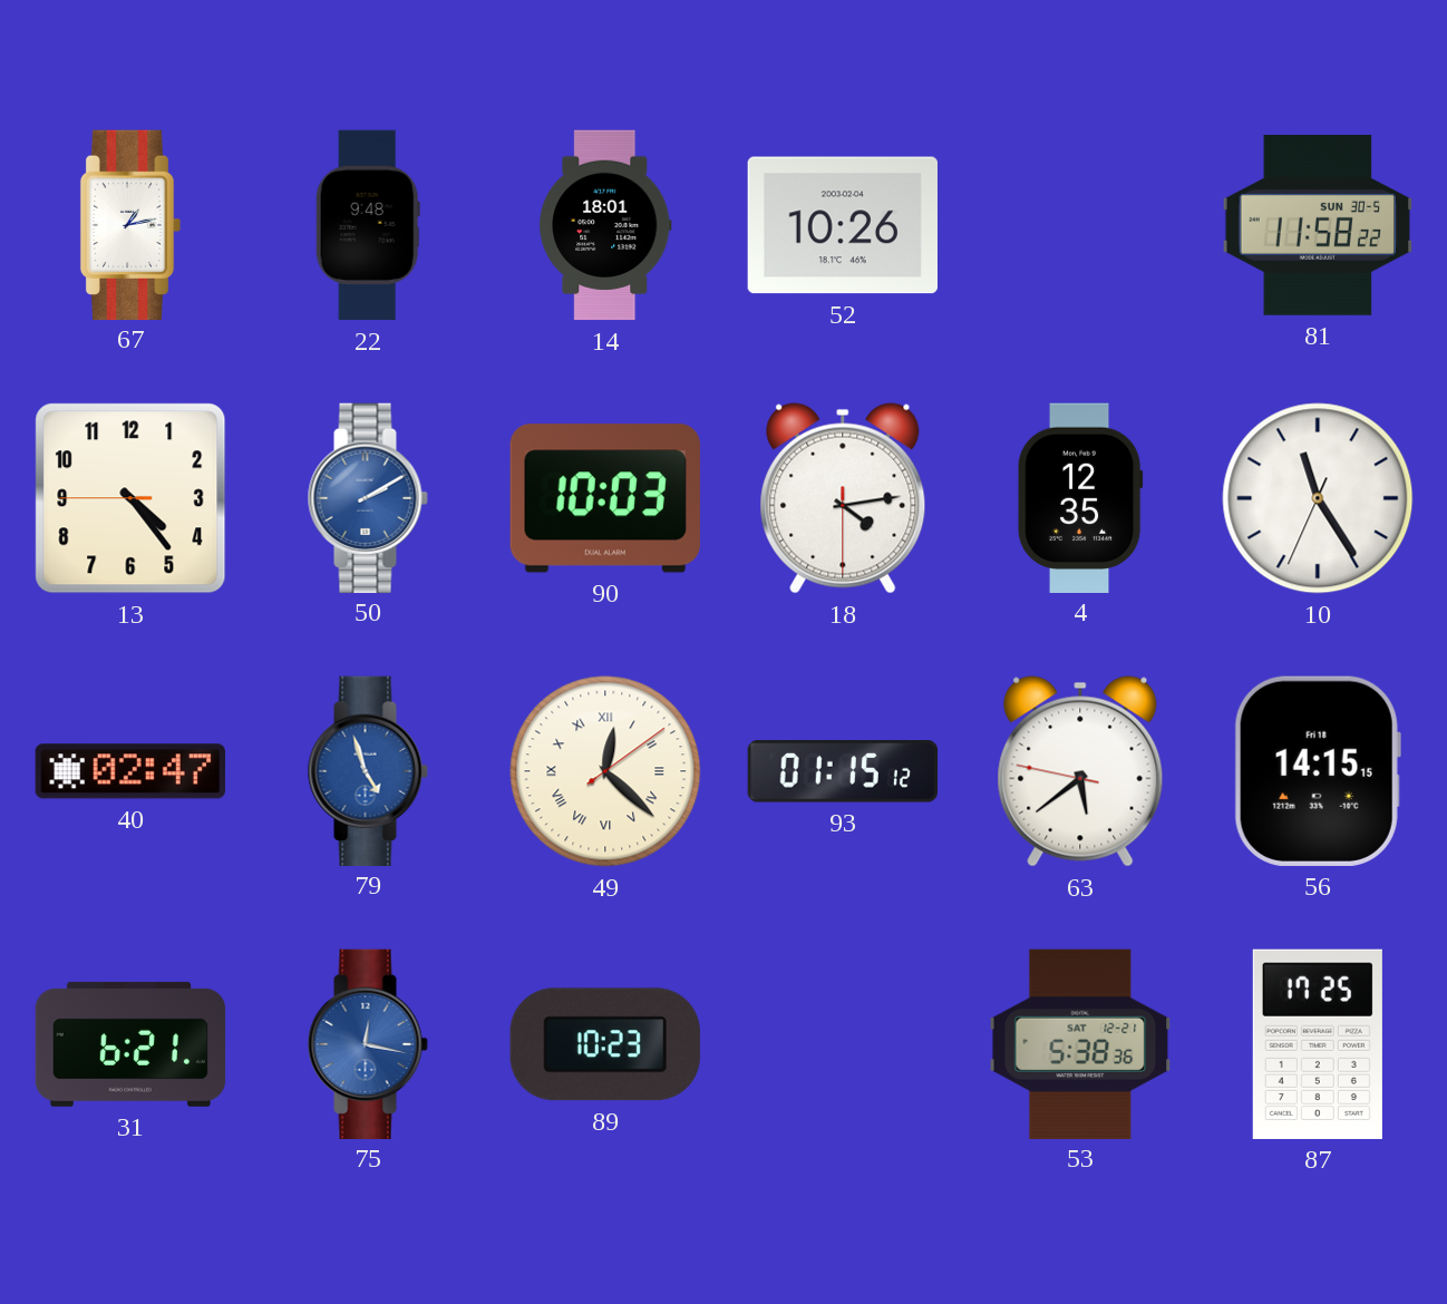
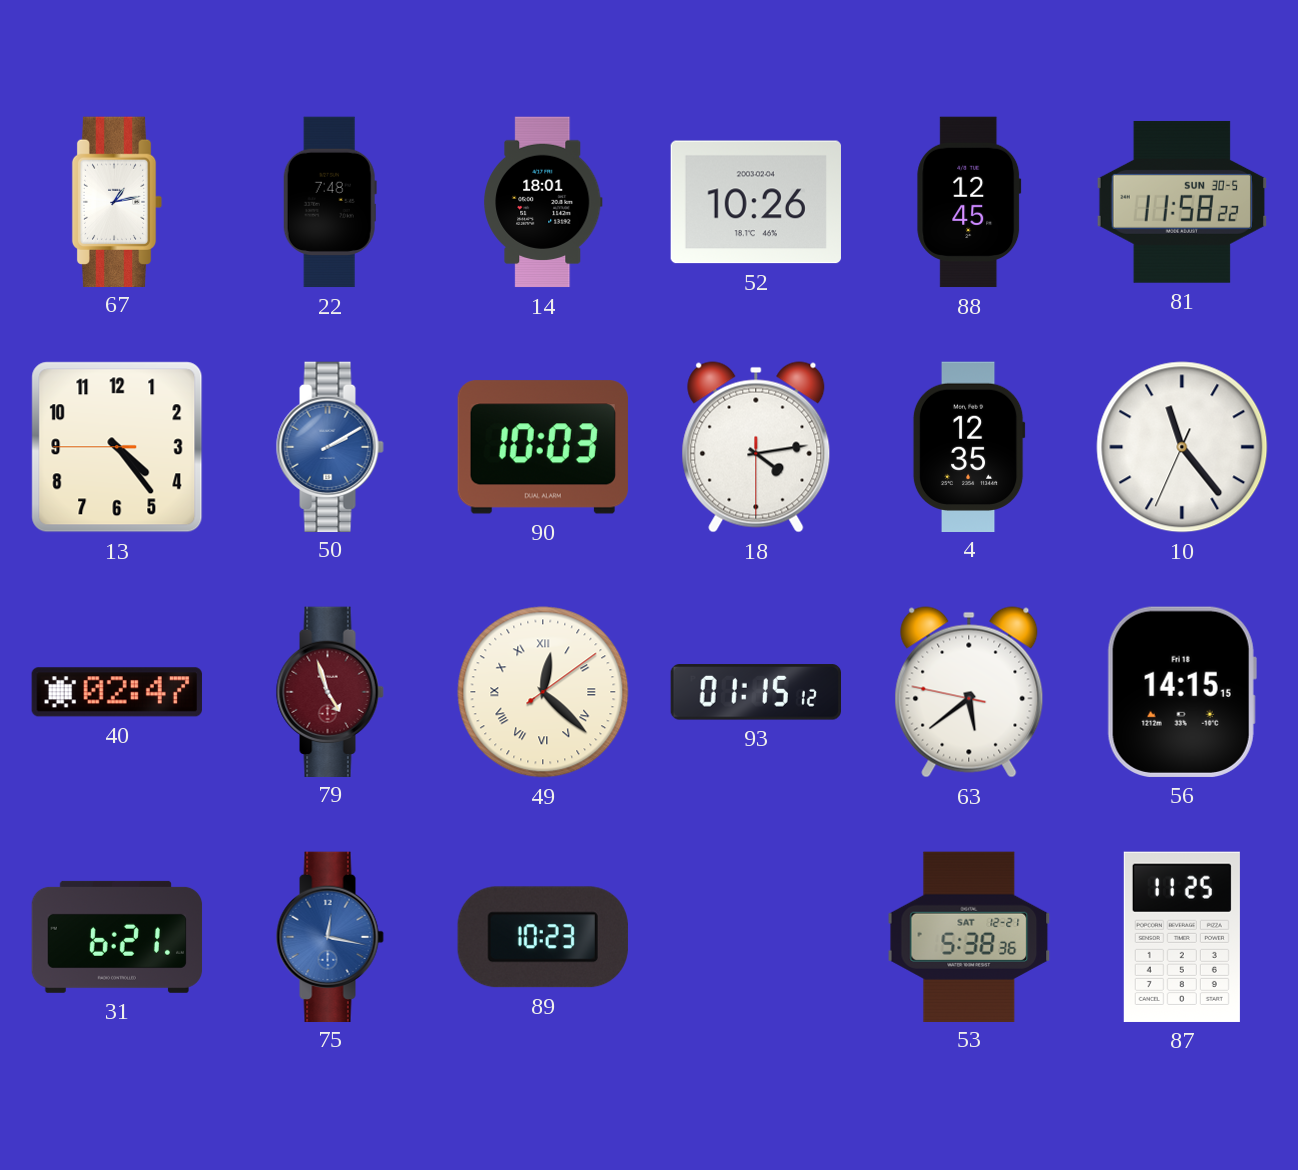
22: 9:48 -> 7:48
88: none -> 12:45
10: 11:24 -> 11:23
79 dial: blue -> burgundy
87: 17:25 -> 11:25
